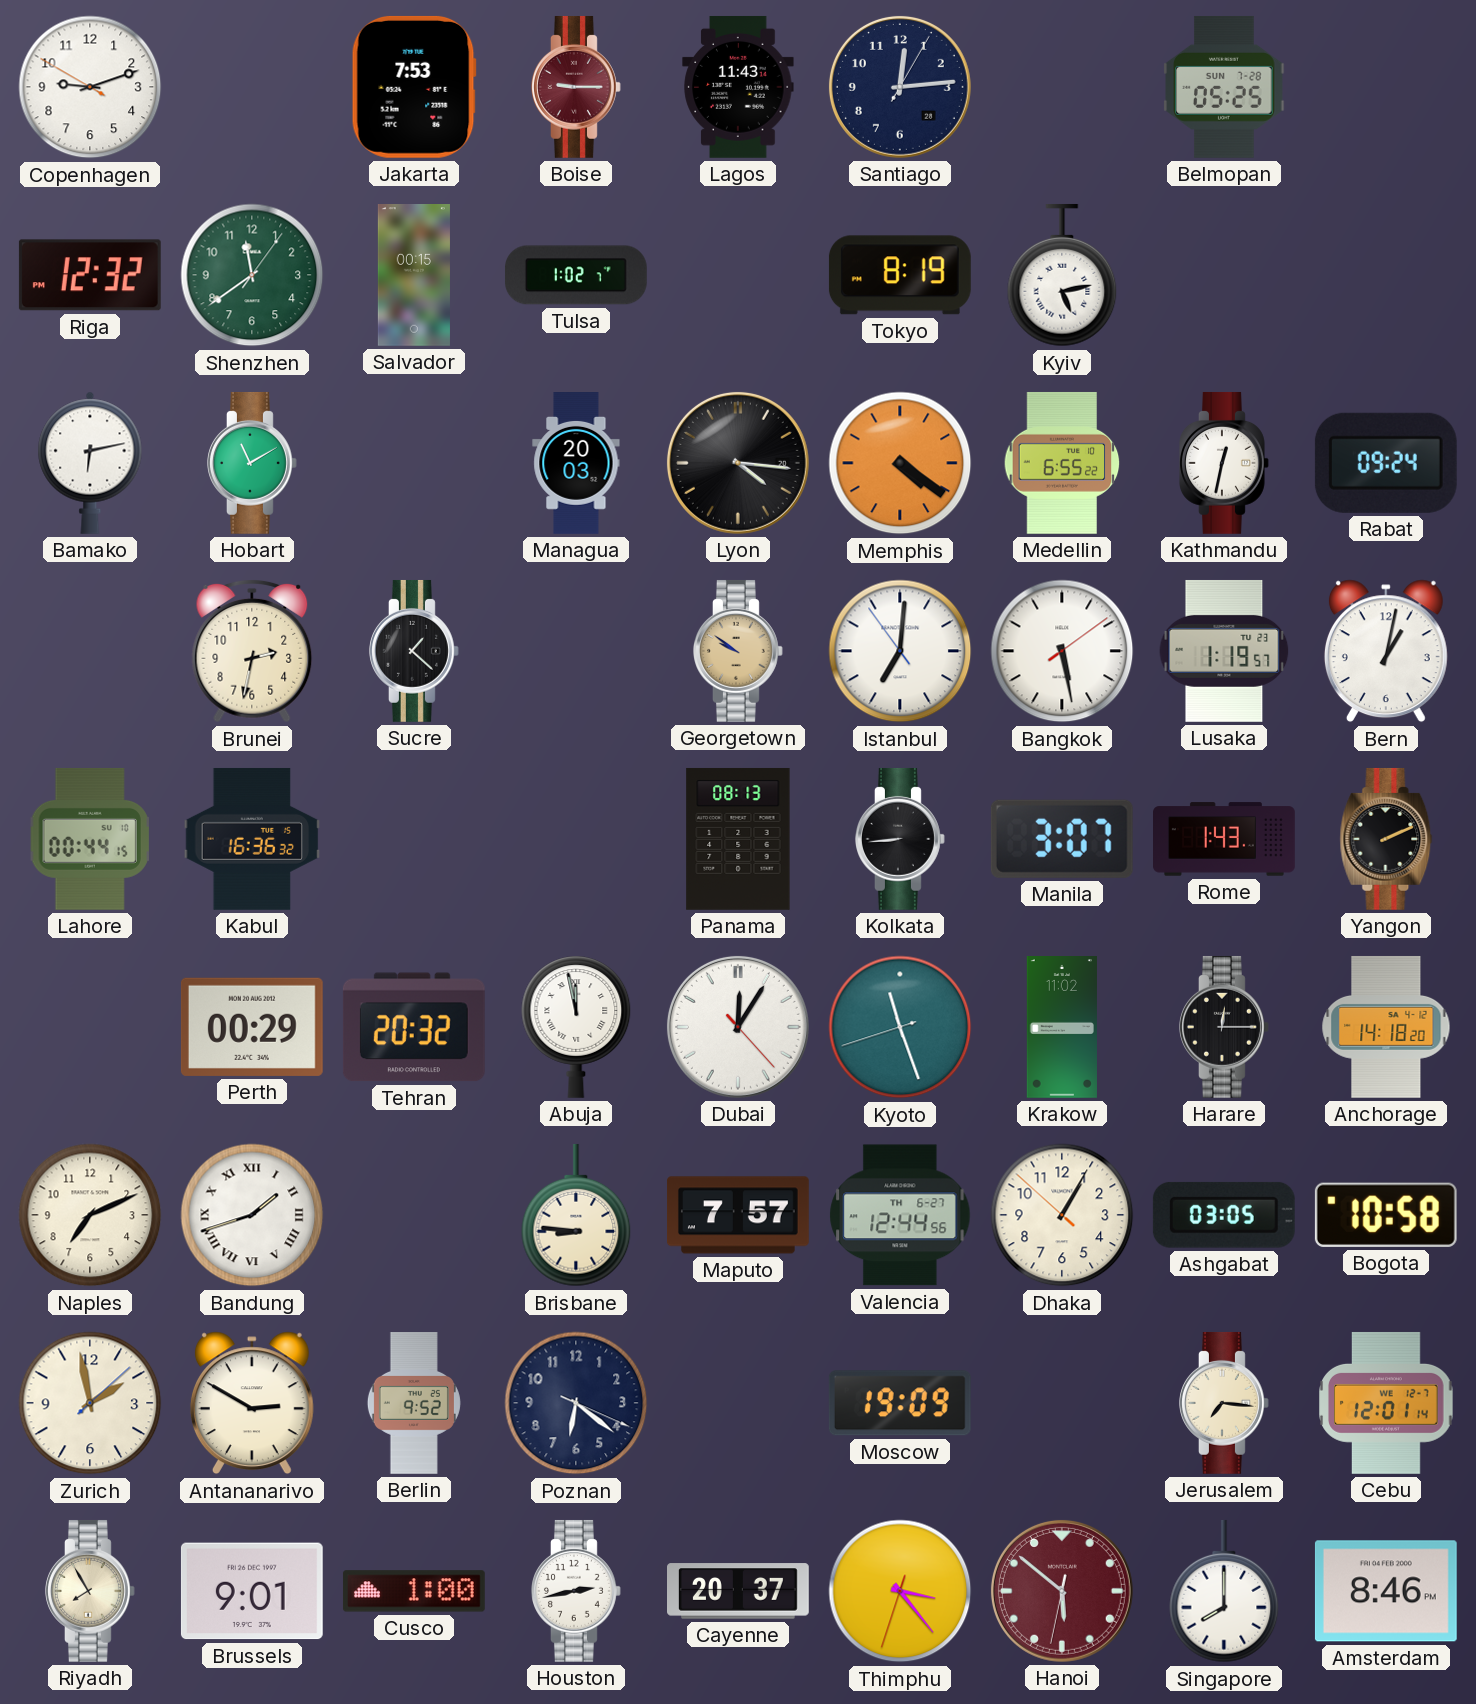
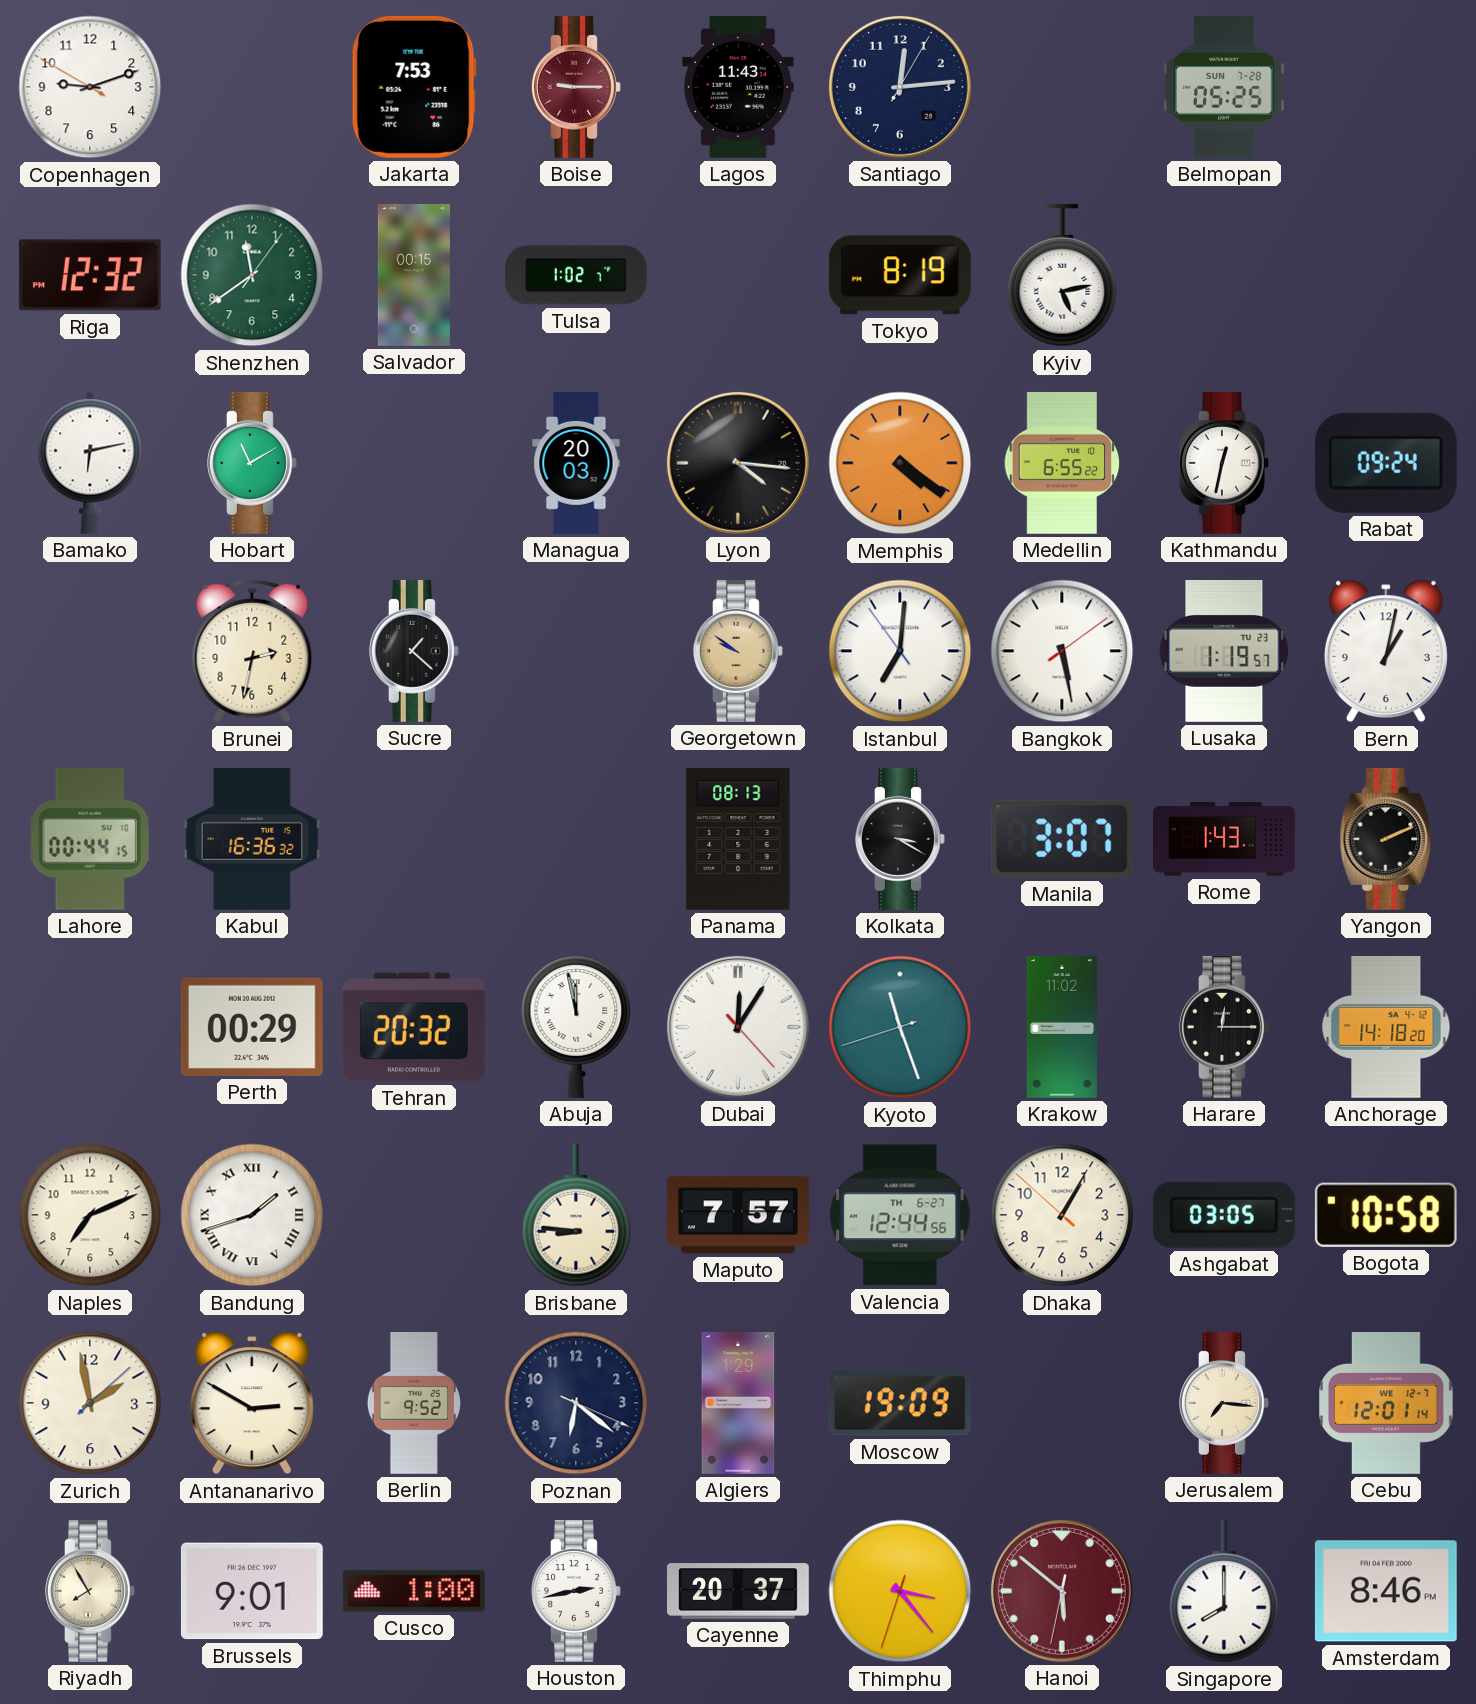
Kolkata: 8:44 -> 3:20
Algiers: none -> 1:29
